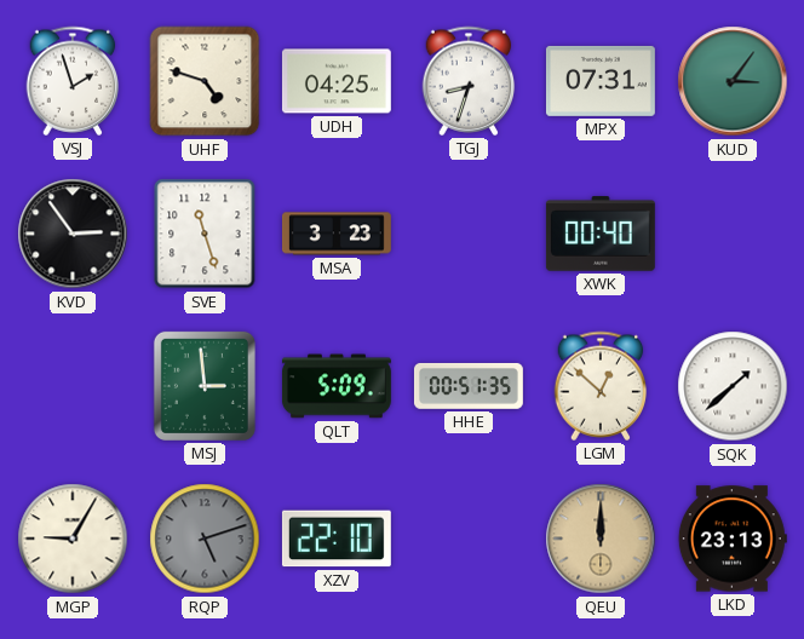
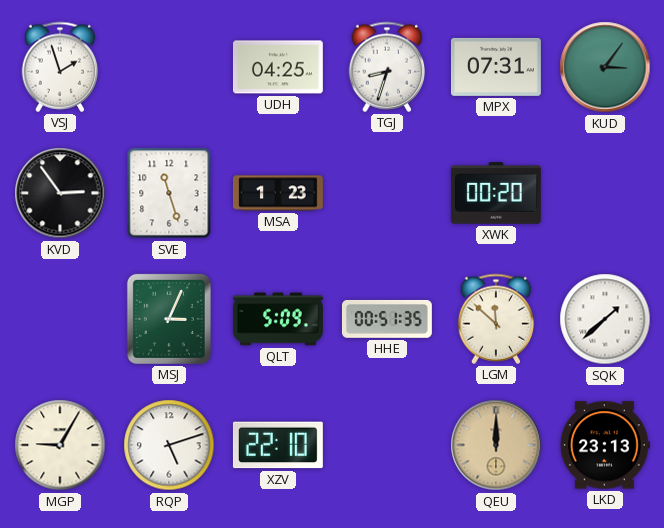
UHF: 4:48 -> none
MSA: 3:23 -> 1:23
XWK: 00:40 -> 00:20
MSJ: 2:59 -> 3:04
LGM: 12:52 -> 11:52
RQP dial: grey -> white
